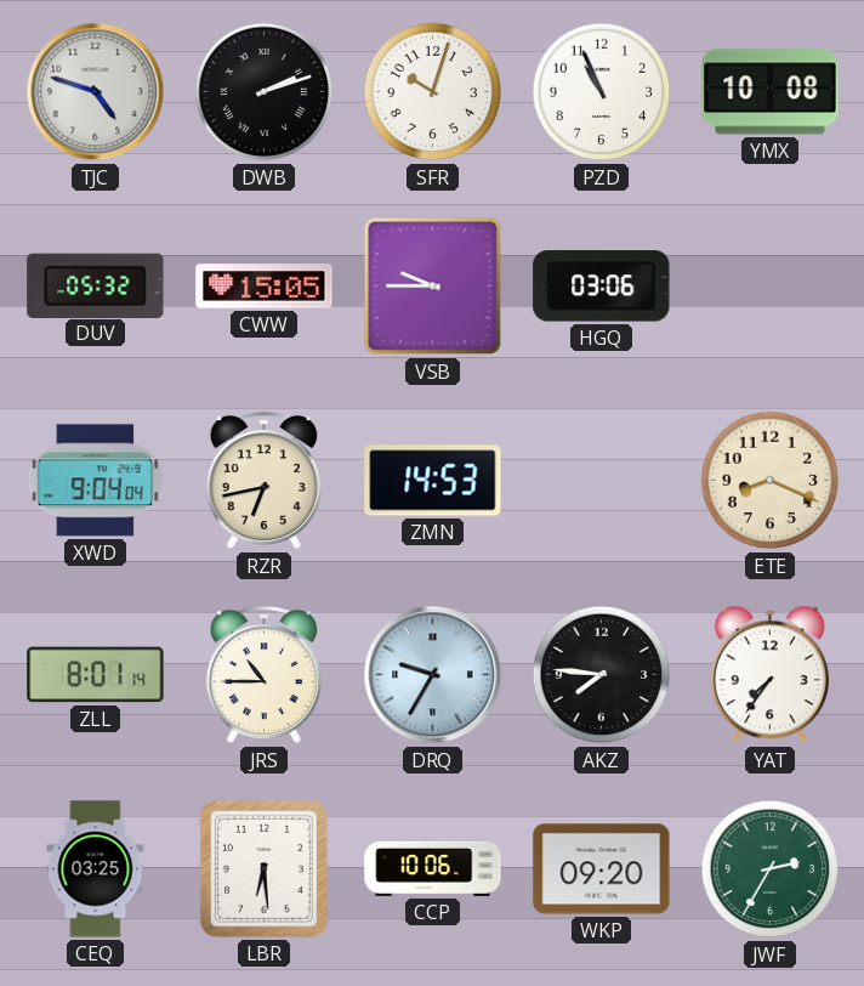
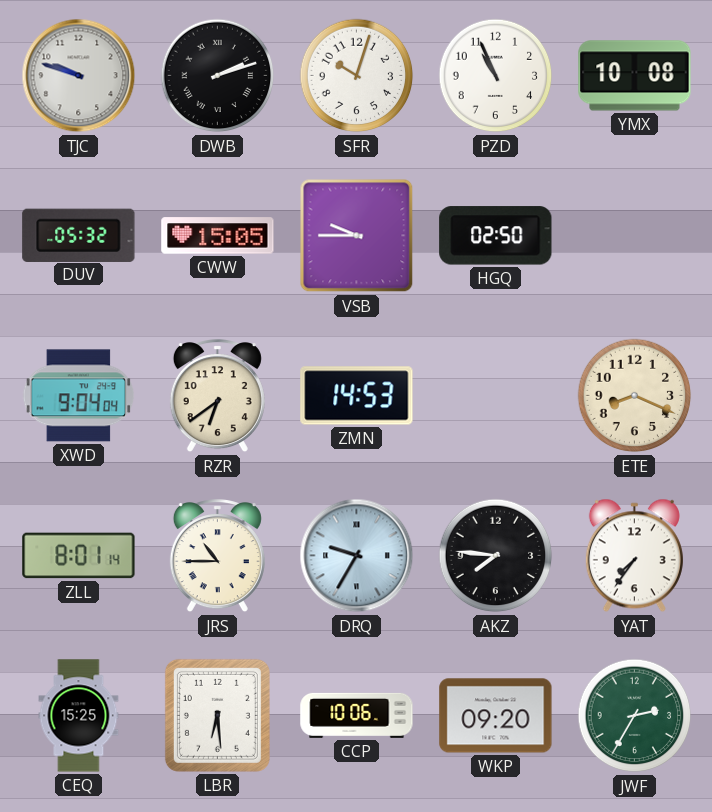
TJC: 4:48 -> 9:48
HGQ: 03:06 -> 02:50
RZR: 6:43 -> 6:39
CEQ: 03:25 -> 15:25
